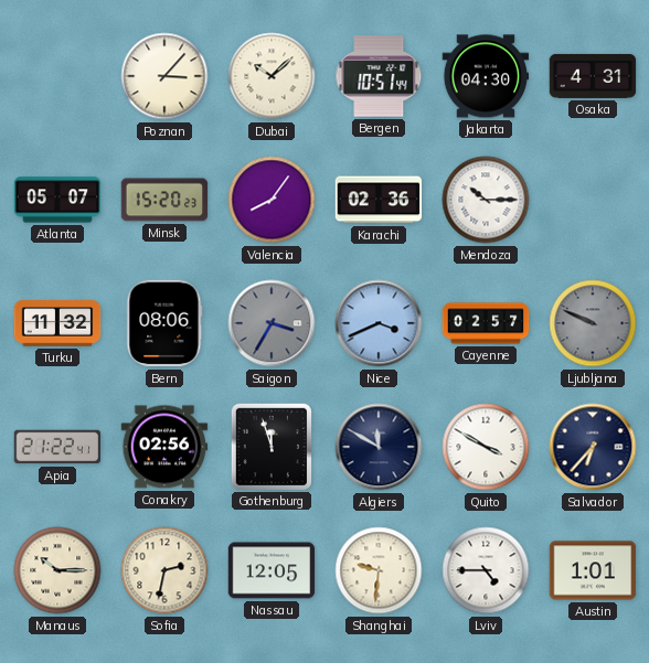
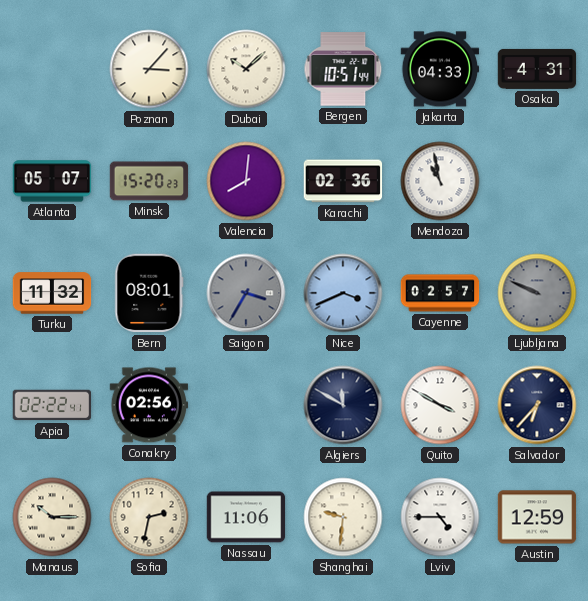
Jakarta: 04:30 -> 04:33
Valencia: 8:06 -> 8:01
Mendoza: 10:15 -> 10:58
Bern: 08:06 -> 08:01
Apia: 21:22 -> 02:22
Gothenburg: 11:57 -> none
Nassau: 12:05 -> 11:06
Austin: 1:01 -> 12:59
